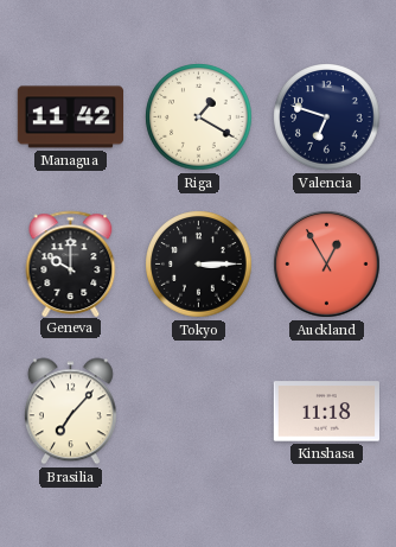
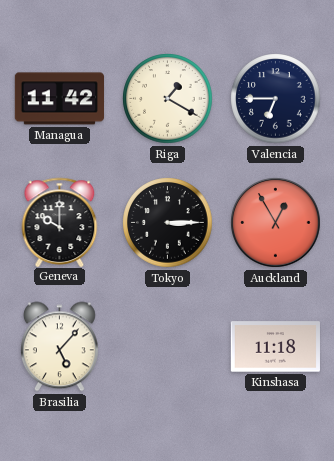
Valencia: 6:48 -> 6:45
Brasilia: 7:07 -> 5:07
